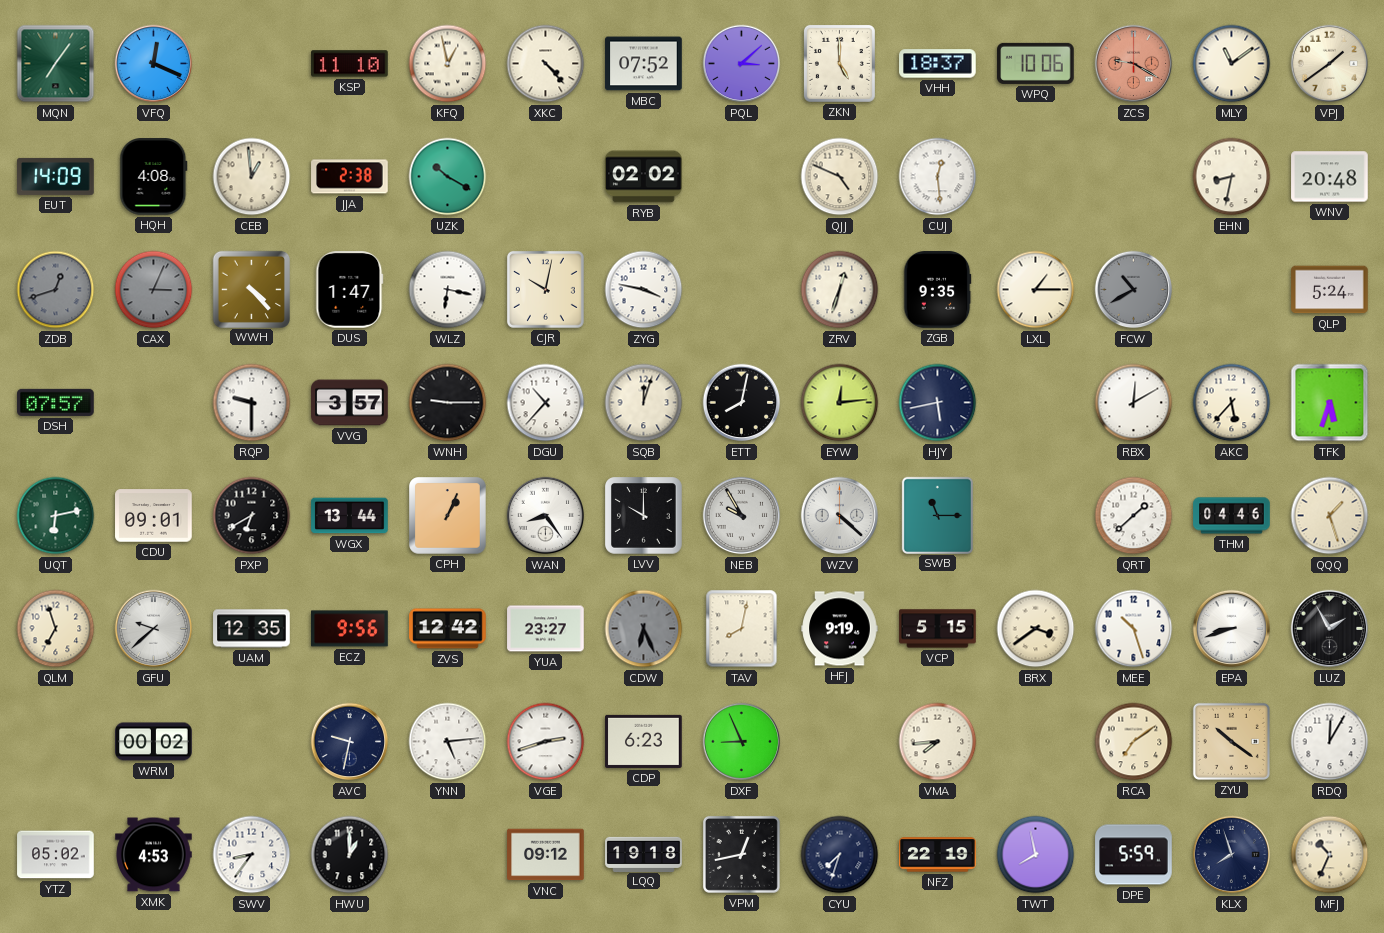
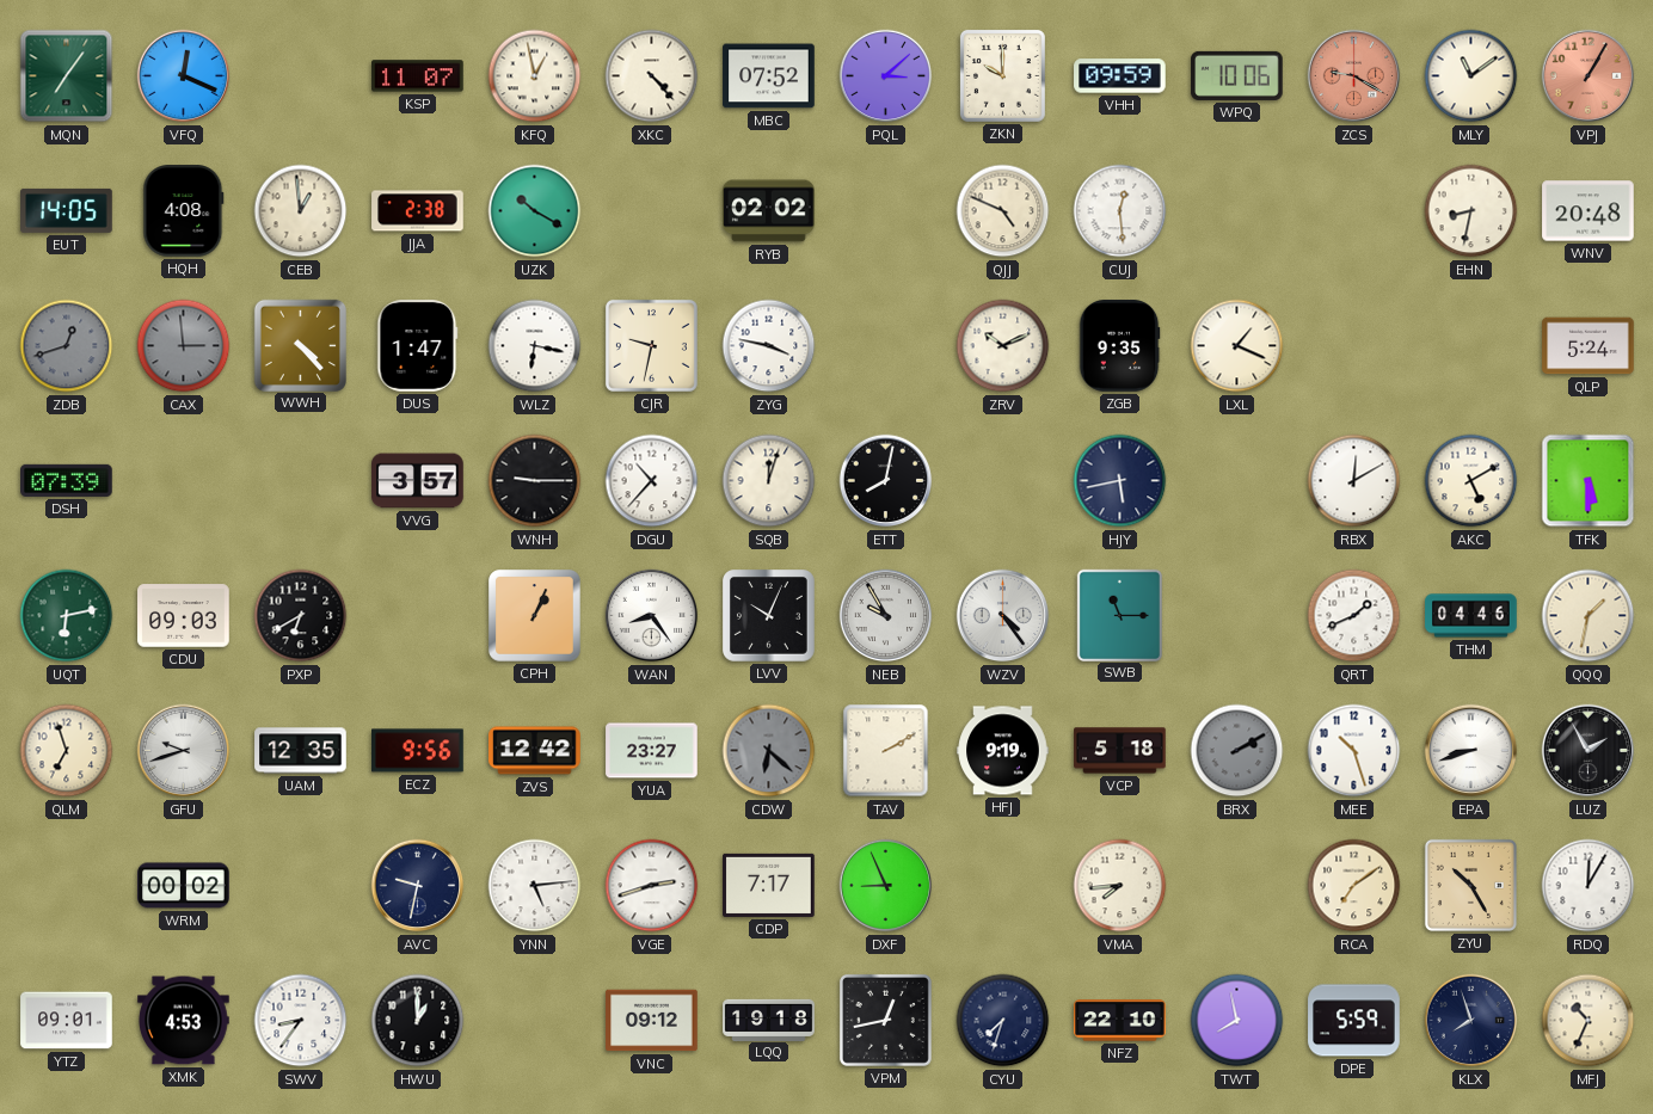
KSP: 11:10 -> 11:07
ZKN: 5:00 -> 10:00
VHH: 18:37 -> 09:59
VPJ: 1:39 -> 1:05
VPJ dial: cream -> salmon
EUT: 14:09 -> 14:05
CAX: 3:04 -> 2:59
CJR: 10:02 -> 9:32
ZRV: 12:33 -> 10:11
LXL: 1:15 -> 1:19
FCW: 10:40 -> none
DSH: 07:57 -> 07:39
RQP: 9:30 -> none
EYW: 12:14 -> none
AKC: 5:37 -> 5:10
TFK: 5:33 -> 5:30
CDU: 09:01 -> 09:03
WGX: 13:44 -> none
LVV: 10:00 -> 10:04
WZV: 4:22 -> 4:24
QRT: 1:38 -> 1:41
QQQ: 1:27 -> 1:32
GFU: 9:38 -> 9:42
CDW: 6:26 -> 6:22
TAV: 8:02 -> 2:10
VCP: 5:15 -> 5:18
BRX: 3:39 -> 2:10
BRX dial: cream -> grey
CDP: 6:23 -> 7:17
ZYU: 10:21 -> 10:25
YTZ: 05:02 -> 09:01
NFZ: 22:19 -> 22:10
